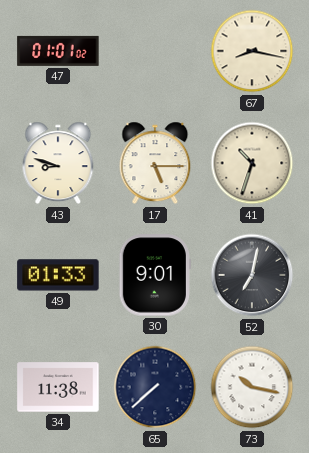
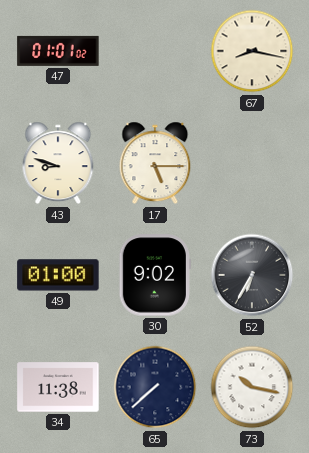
41: 10:33 -> none
49: 01:33 -> 01:00
30: 9:01 -> 9:02
52: 7:02 -> 6:35
